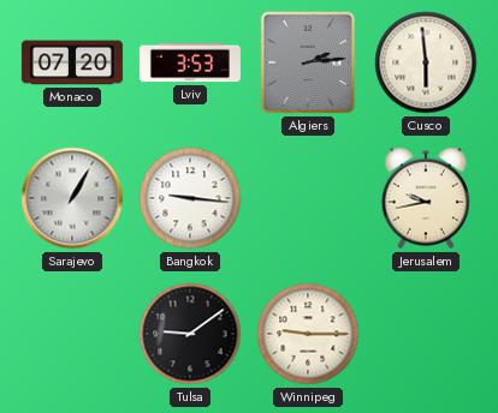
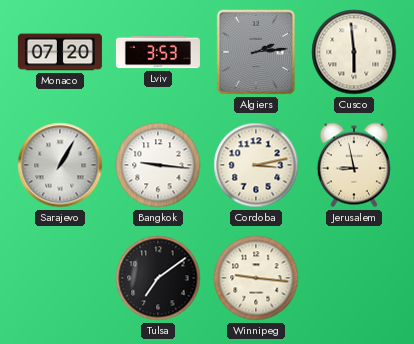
Cordoba: none -> 3:13
Jerusalem: 9:43 -> 8:58
Tulsa: 9:09 -> 7:09
Winnipeg: 9:15 -> 9:16
